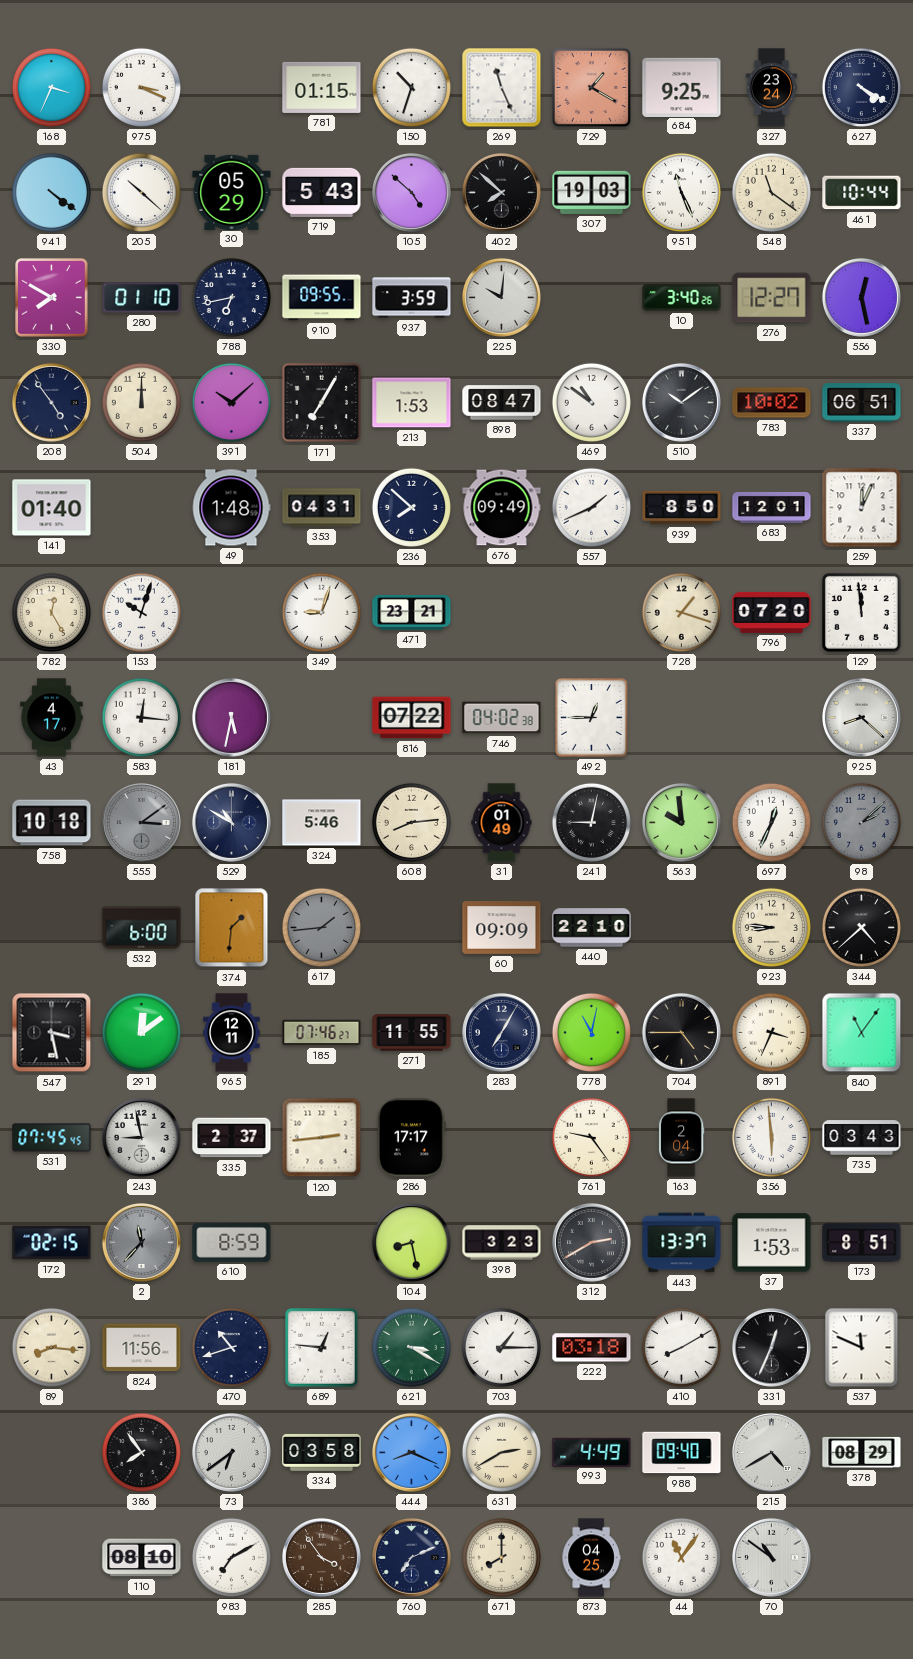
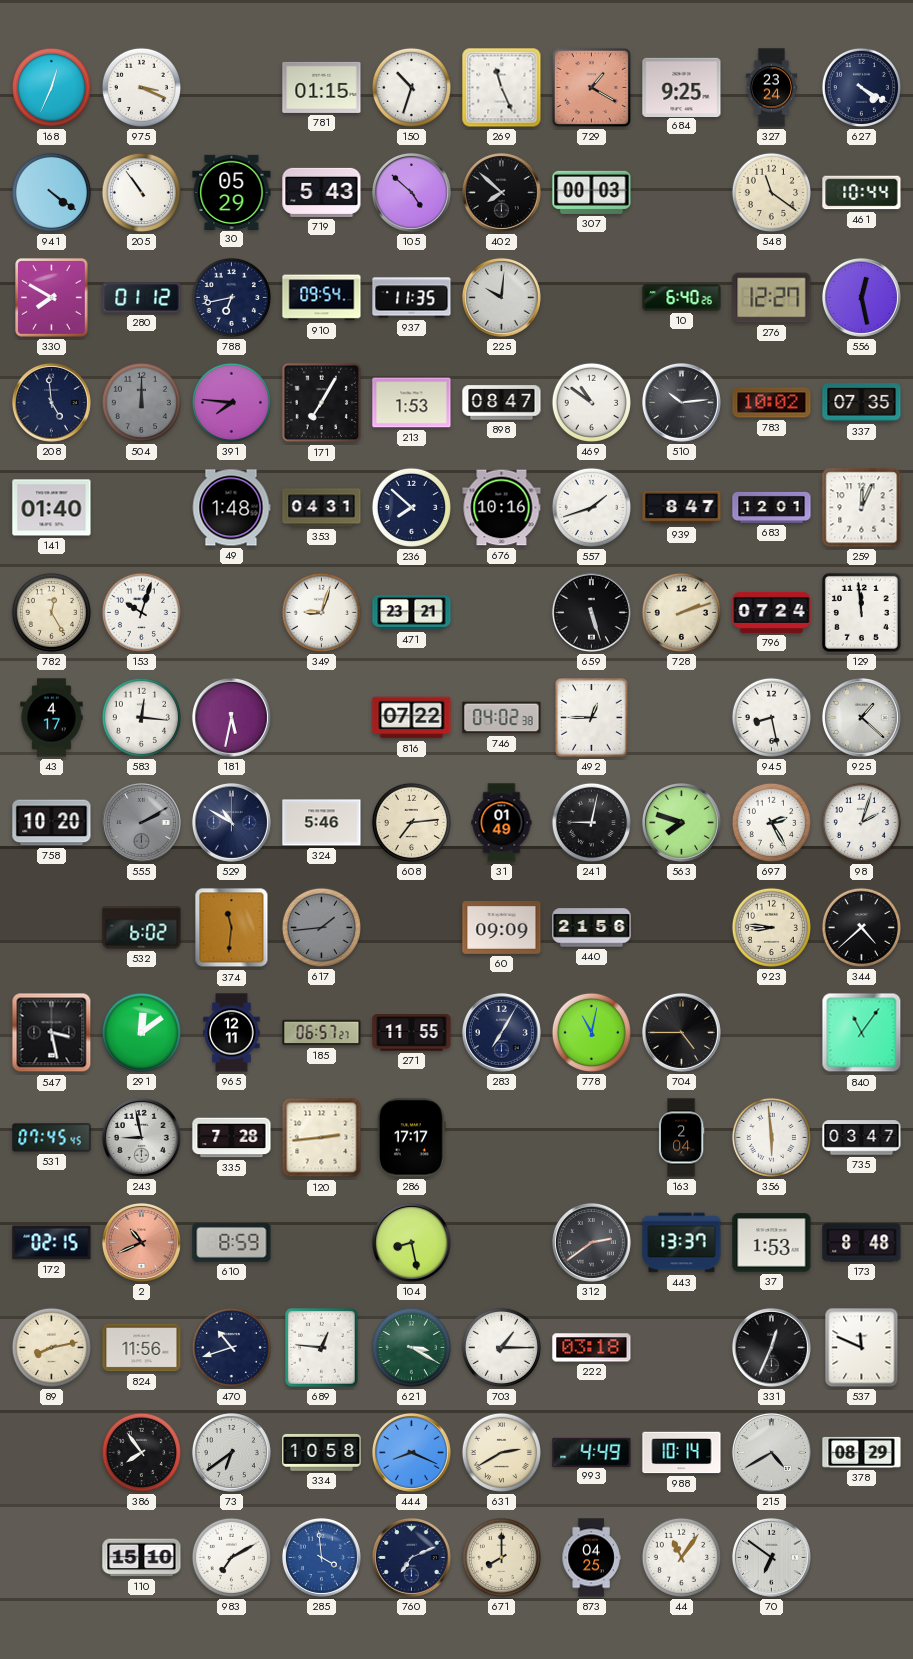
168: 3:34 -> 12:34
205: 10:22 -> 10:54
307: 19:03 -> 00:03
951: 11:26 -> none
280: 01:10 -> 01:12
910: 09:55 -> 09:54
937: 3:59 -> 11:35
10: 3:40 -> 6:40
208: 4:54 -> 4:59
504 dial: cream -> grey
391: 10:08 -> 7:46
510: 10:09 -> 10:14
337: 06:51 -> 07:35
676: 09:49 -> 10:16
557: 1:41 -> 1:42
939: 8:50 -> 8:47
659: none -> 5:27
728: 1:18 -> 2:12
796: 07:20 -> 07:24
945: none -> 8:28
925: 8:22 -> 1:22
758: 10:18 -> 10:20
555: 3:09 -> 2:10
608: 8:14 -> 7:14
563: 9:59 -> 7:48
697: 12:34 -> 2:25
98: 2:08 -> 2:03
98 dial: grey -> white
532: 6:00 -> 6:02
374: 1:31 -> 11:31
440: 22:10 -> 21:56
185: 07:46 -> 06:57
891: 3:34 -> none
335: 2:37 -> 7:28
761: 9:24 -> none
735: 03:43 -> 03:47
2: 11:37 -> 10:41
2 dial: grey -> salmon
398: 3:23 -> none
312: 2:40 -> 2:39
173: 8:51 -> 8:48
89: 8:16 -> 8:13
410: 8:10 -> none
334: 03:58 -> 10:58
988: 09:40 -> 10:14
110: 08:10 -> 15:10
285: 3:54 -> 3:59
285 dial: brown -> blue
70: 10:51 -> 6:51
